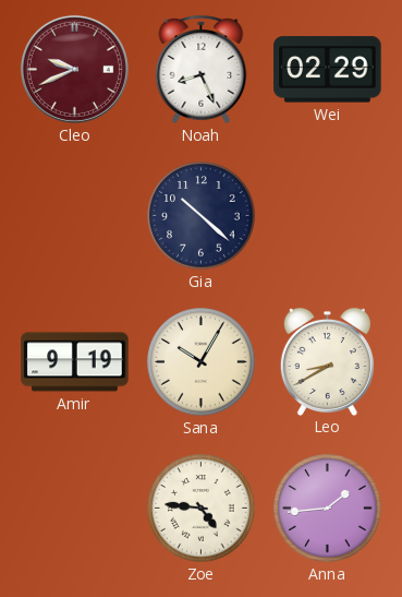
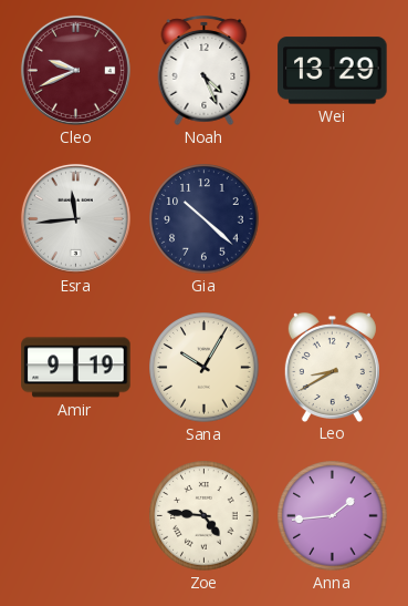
Noah: 8:26 -> 4:26
Wei: 02:29 -> 13:29
Esra: none -> 11:44
